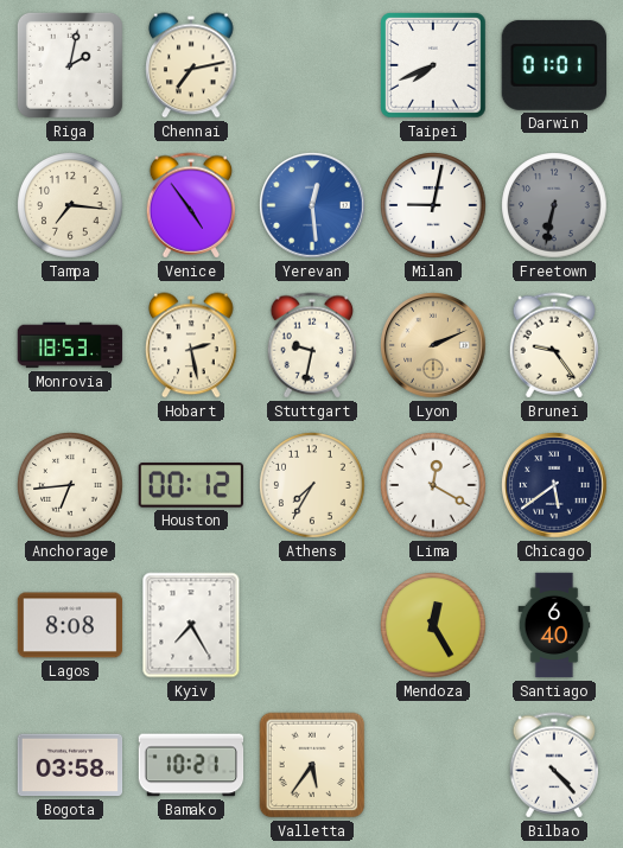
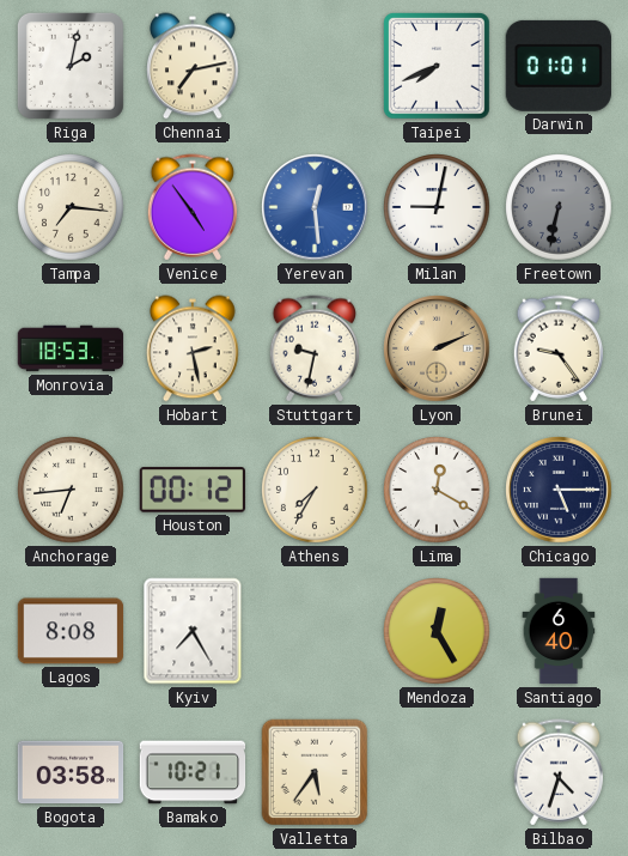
Chicago: 5:39 -> 5:15
Bilbao: 4:23 -> 4:33
